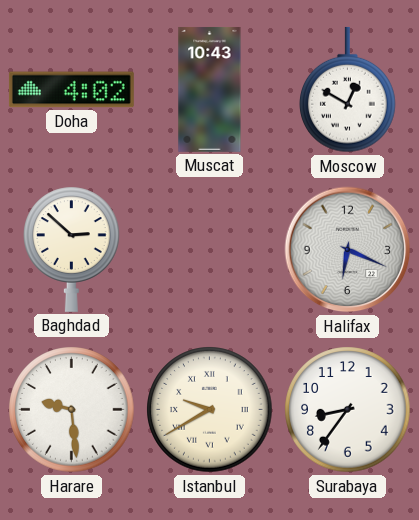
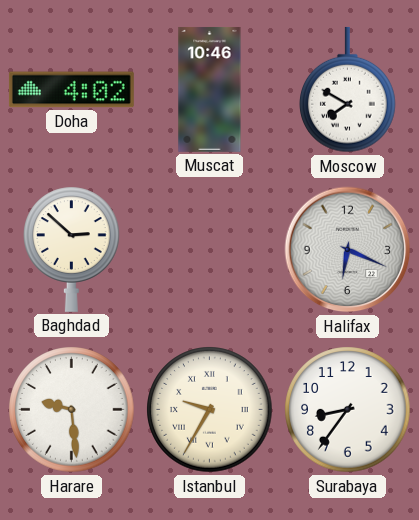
Muscat: 10:43 -> 10:46
Moscow: 12:50 -> 7:50
Istanbul: 9:40 -> 9:35
